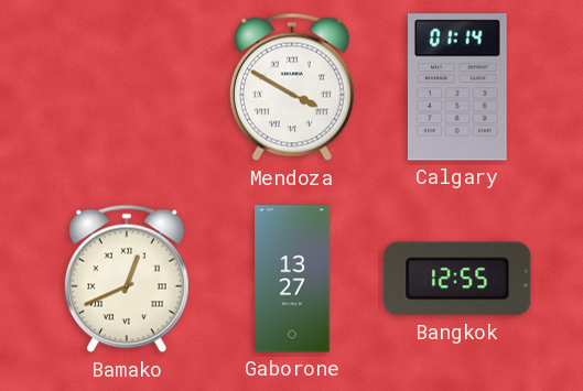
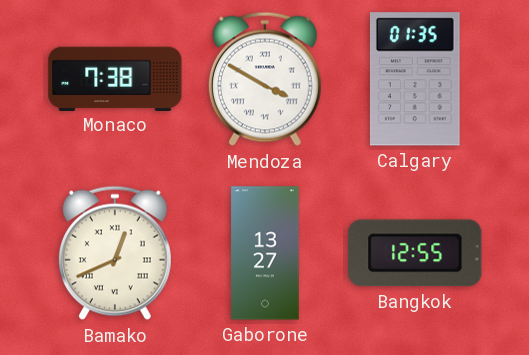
Monaco: none -> 7:38
Calgary: 01:14 -> 01:35
